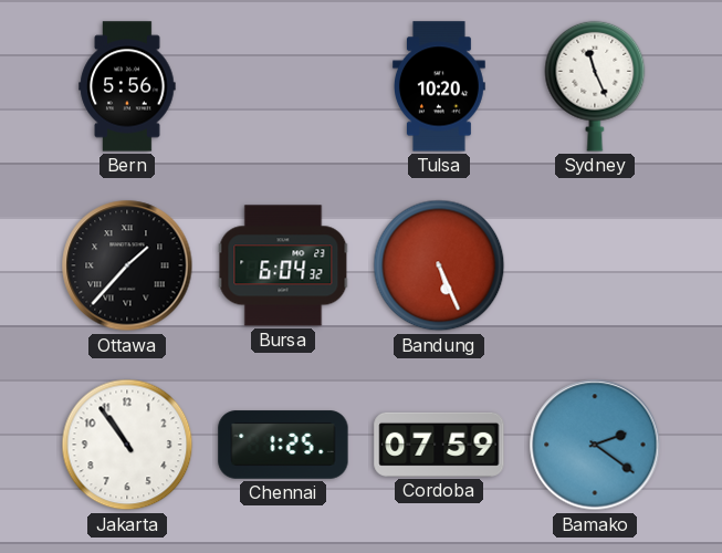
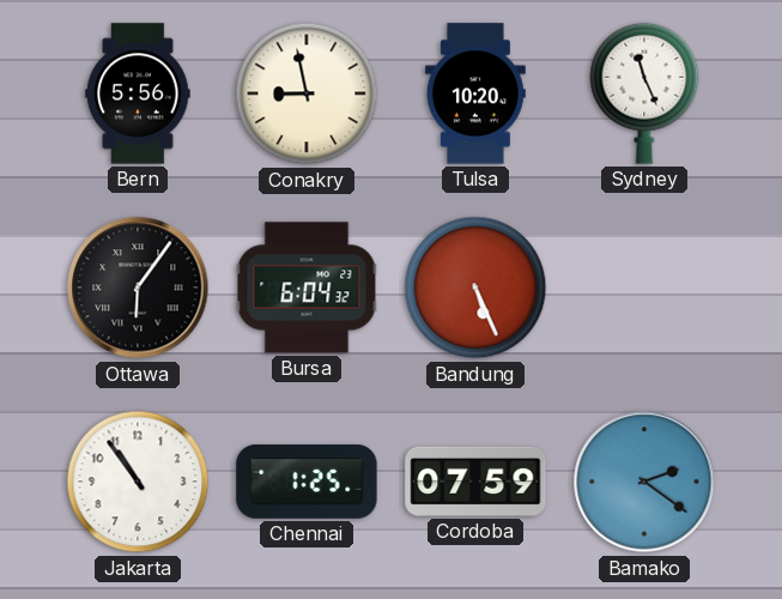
Conakry: none -> 8:58
Ottawa: 1:37 -> 6:06
